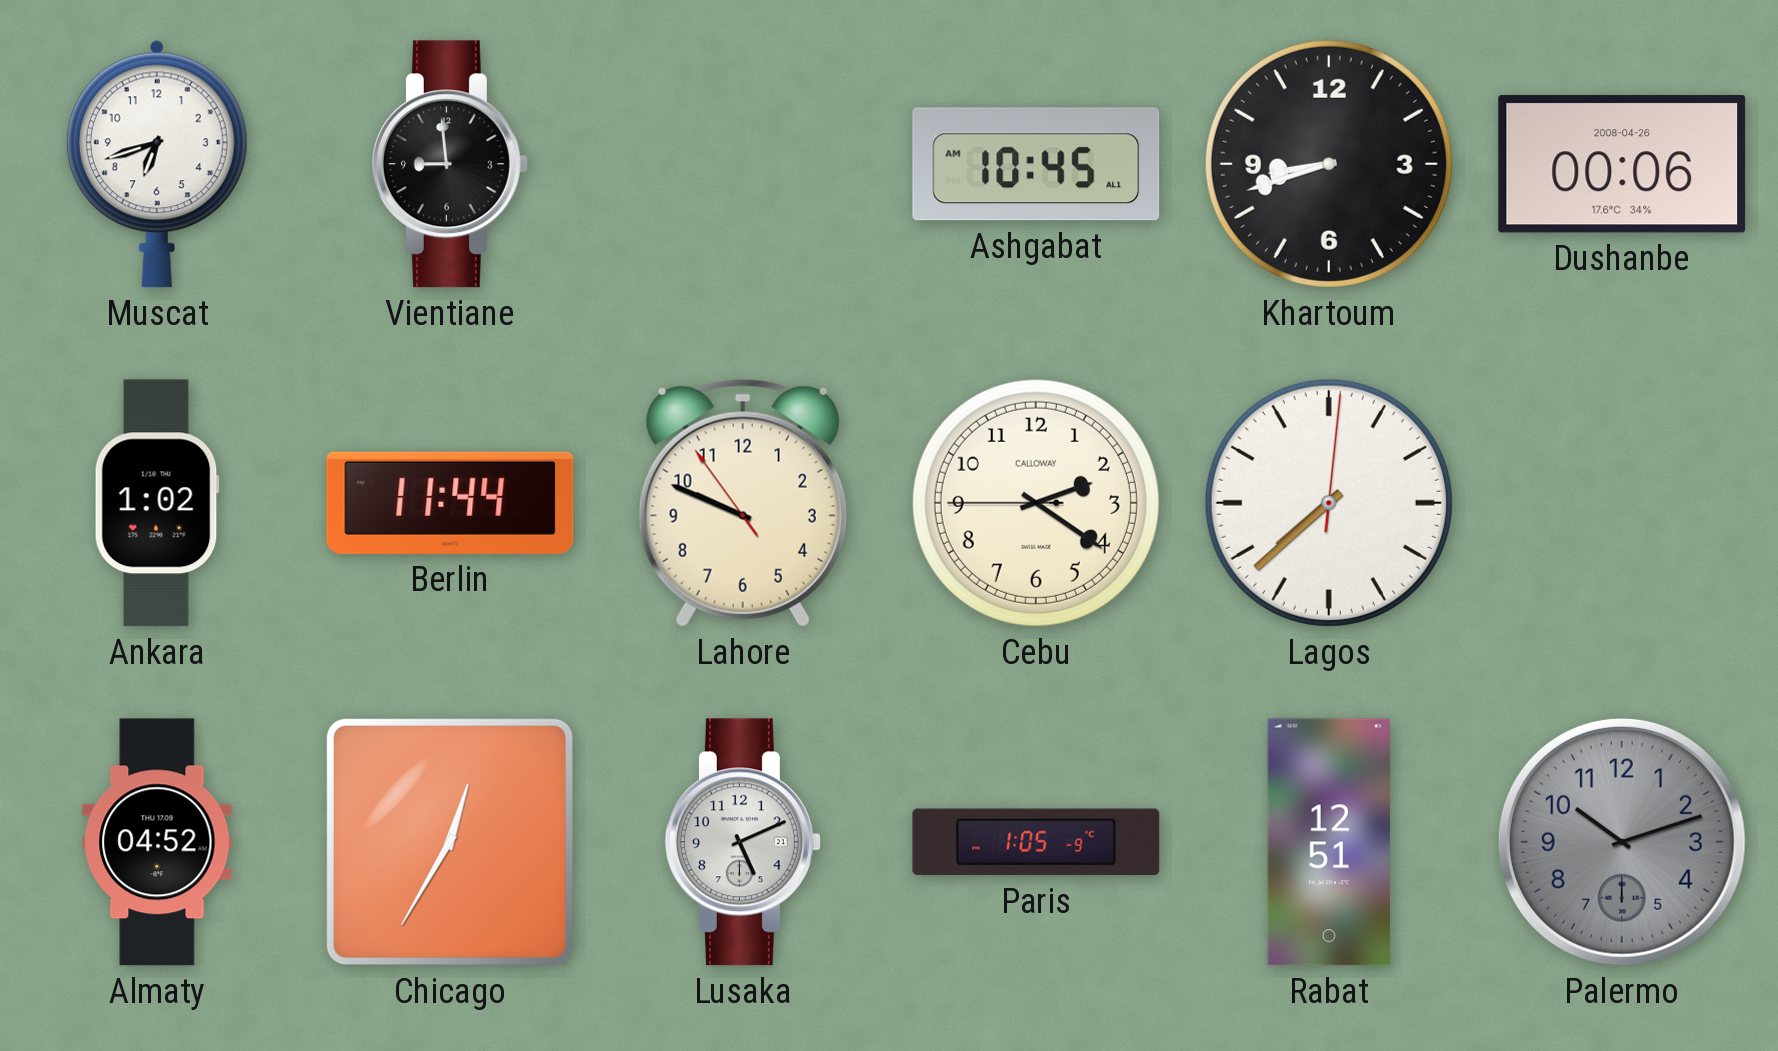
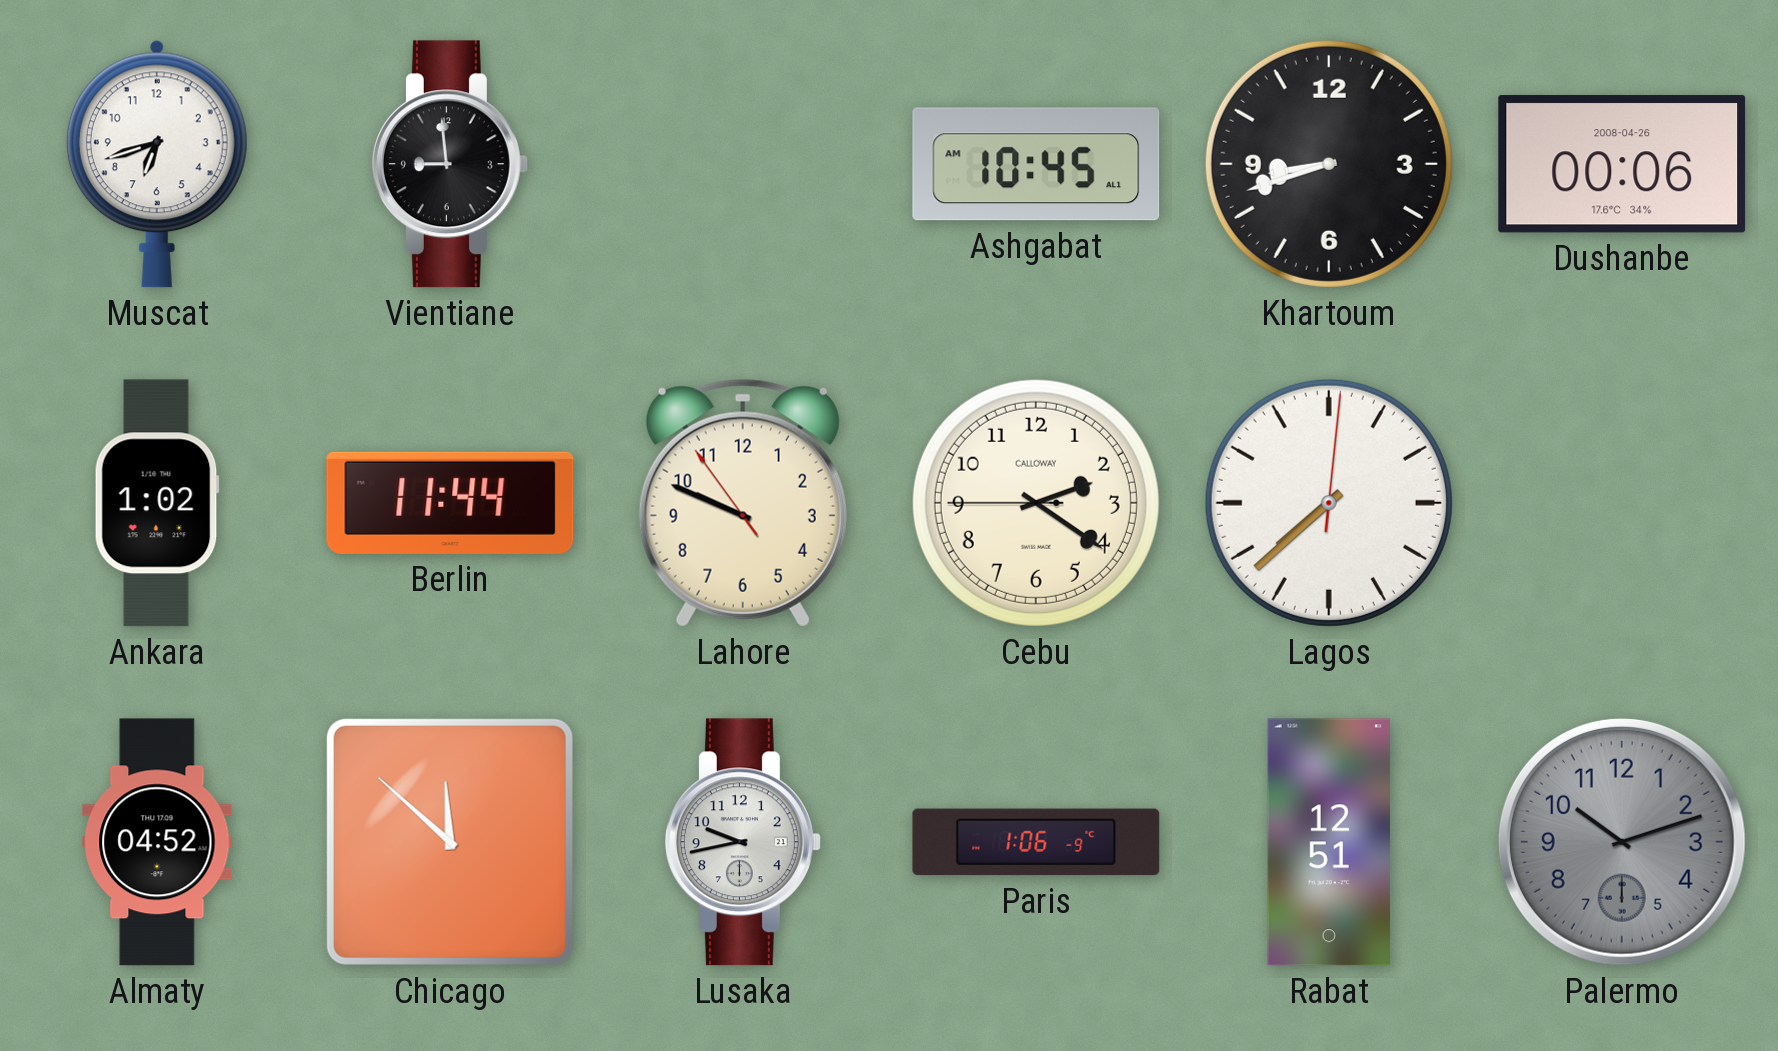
Chicago: 12:35 -> 11:52
Lusaka: 5:11 -> 9:43
Paris: 1:05 -> 1:06
